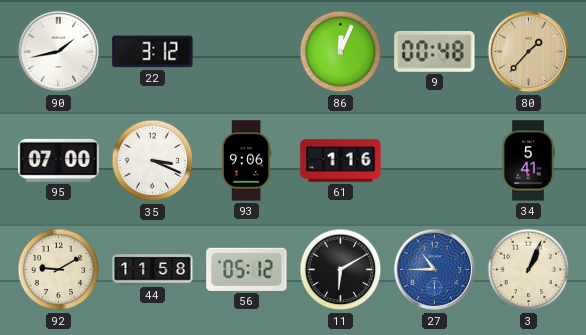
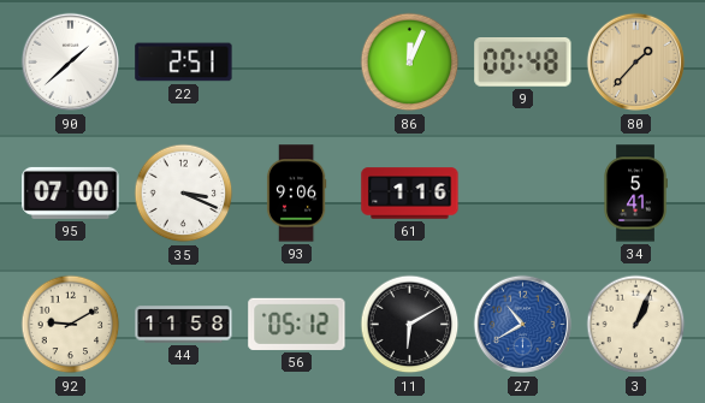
90: 1:43 -> 1:38
22: 3:12 -> 2:51
27: 10:45 -> 10:40
